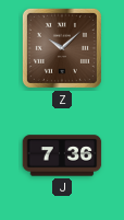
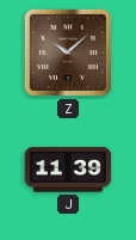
J: 7:36 -> 11:39
